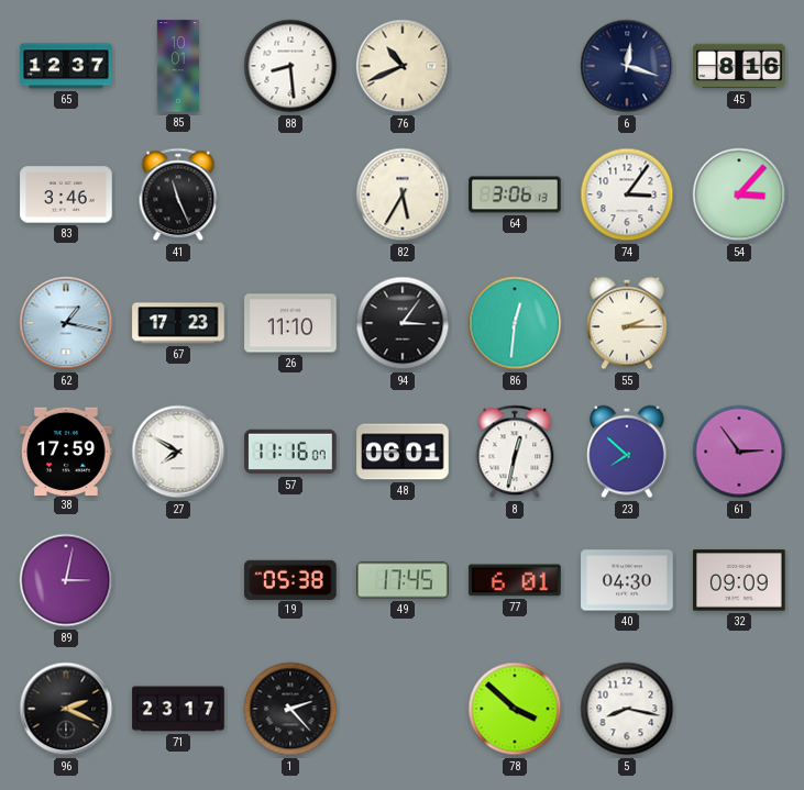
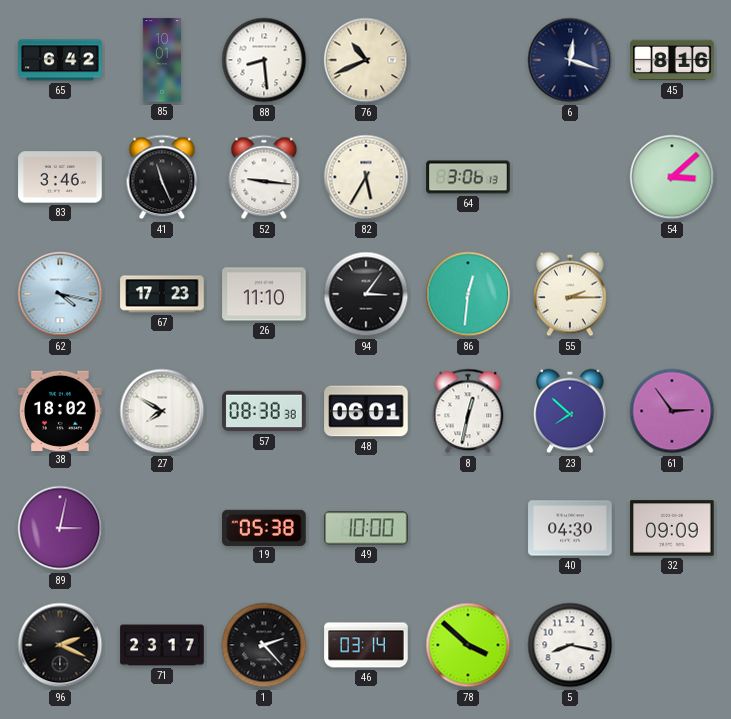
65: 12:37 -> 6:42
52: none -> 9:16
74: 3:06 -> none
54: 3:07 -> 3:08
62: 1:17 -> 4:17
38: 17:59 -> 18:02
57: 11:16 -> 08:38
49: 17:45 -> 10:00
77: 6:01 -> none
46: none -> 03:14
